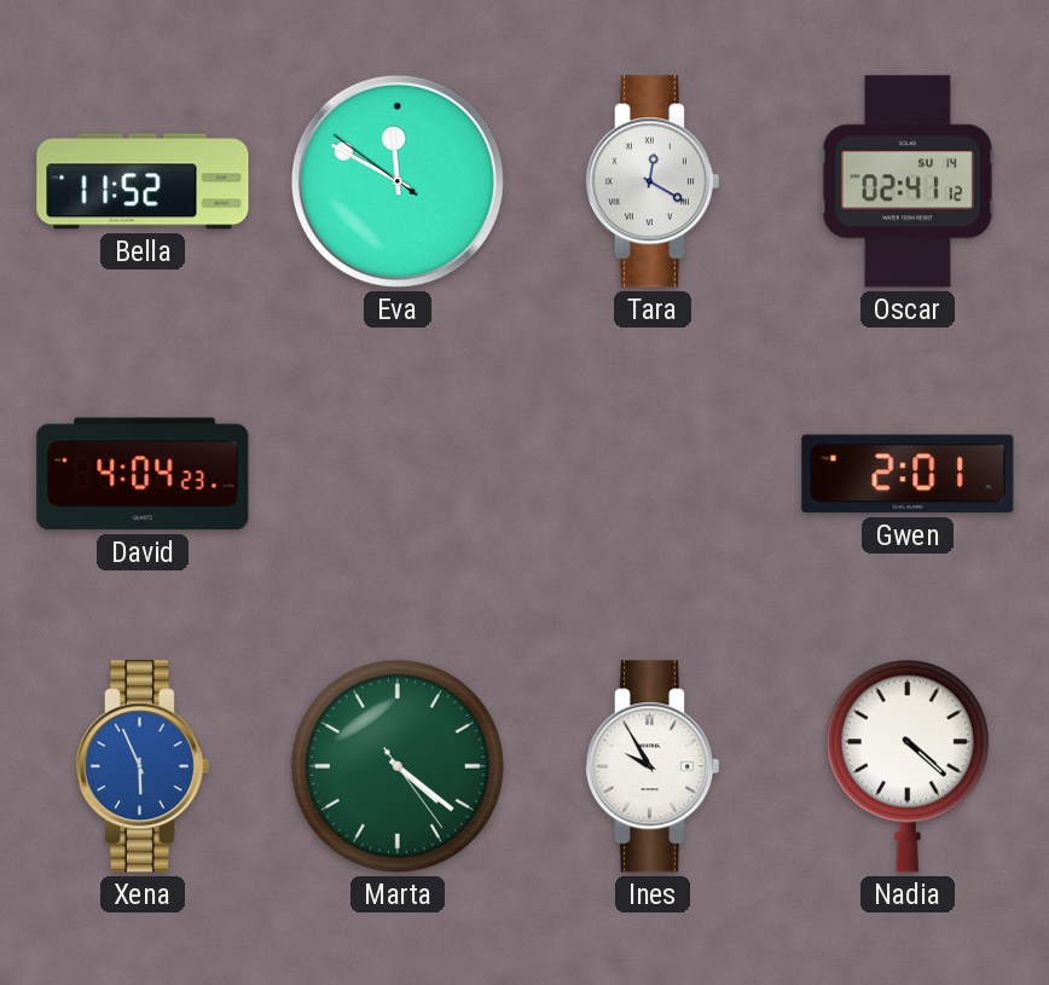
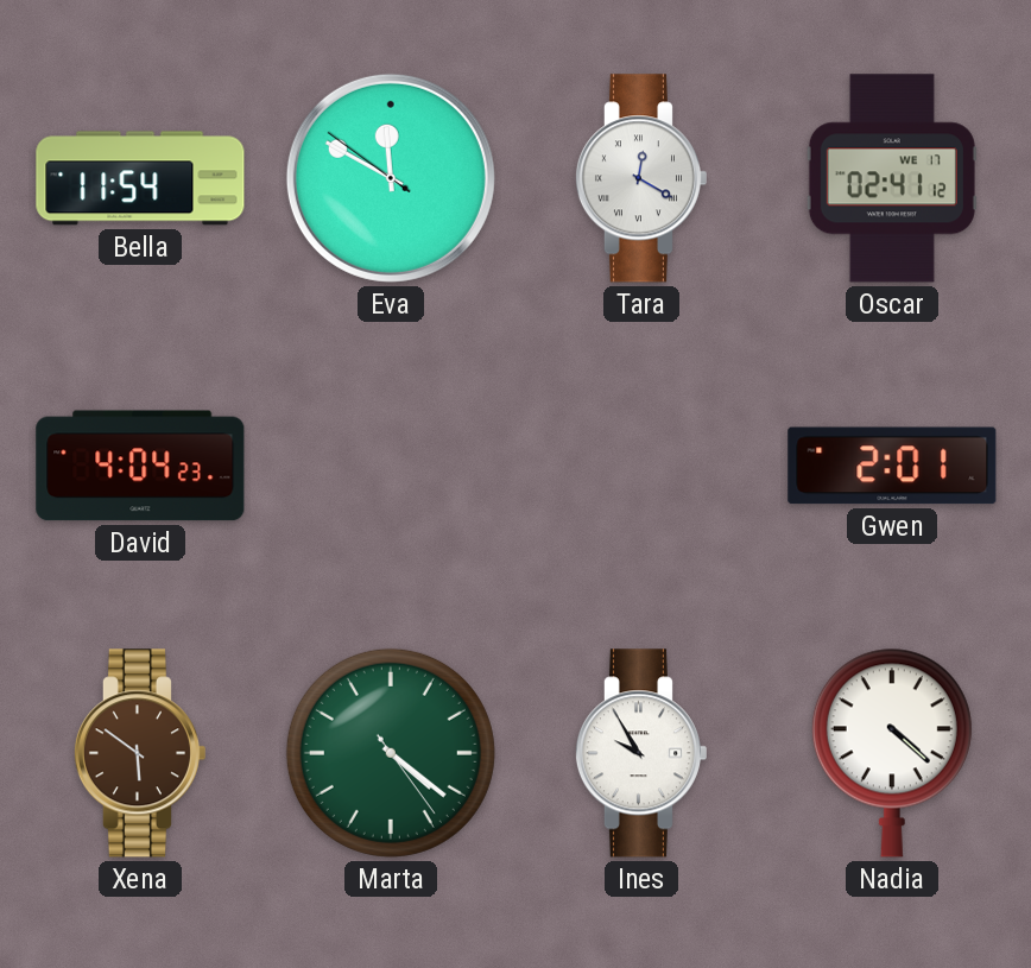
Bella: 11:52 -> 11:54
Oscar date: SU 14 -> WE 17
Xena: 5:56 -> 5:51
Xena dial: blue -> brown
